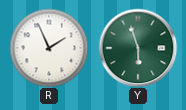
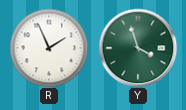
Y: 5:57 -> 3:57
